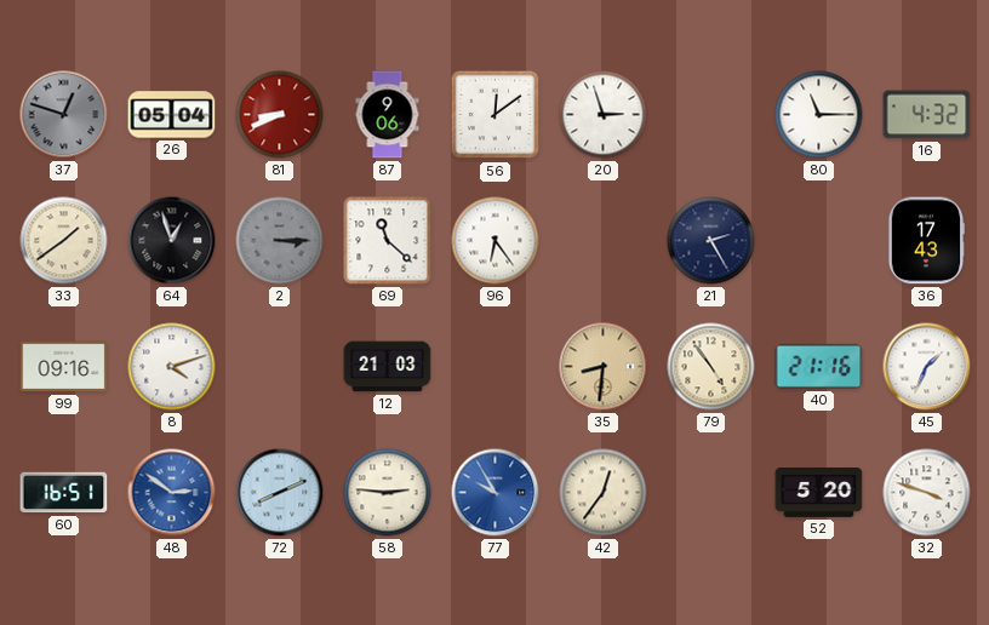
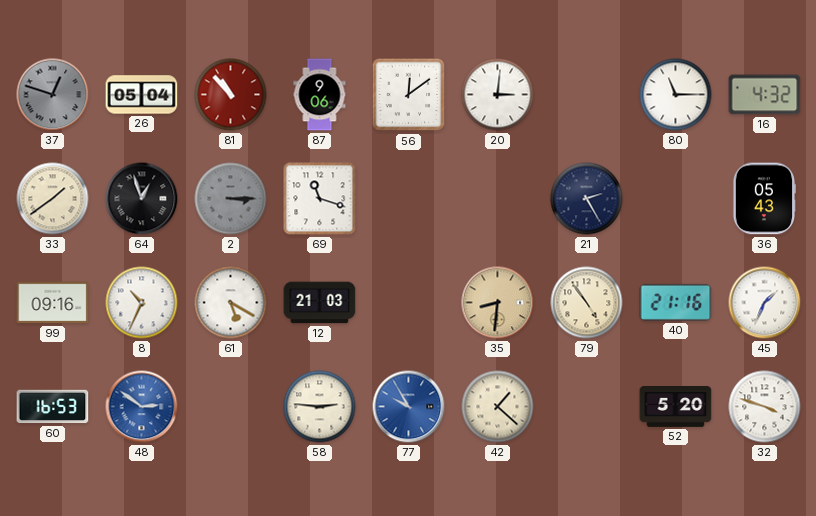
81: 8:41 -> 10:53
20: 2:57 -> 3:01
69: 11:22 -> 11:18
96: 6:24 -> none
36: 17:43 -> 05:43
8: 4:12 -> 10:34
61: none -> 5:20
60: 16:51 -> 16:53
72: 8:11 -> none
42: 12:36 -> 1:22
